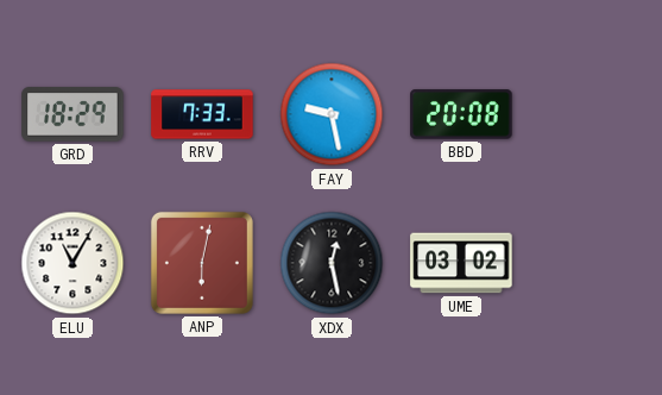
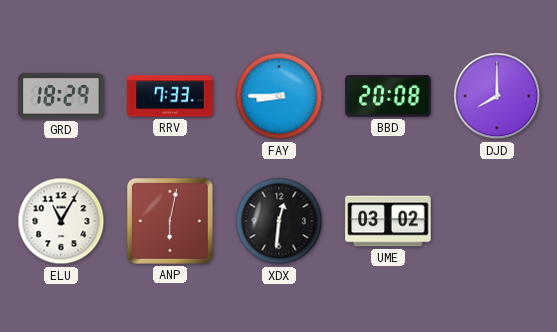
FAY: 9:28 -> 8:45
DJD: none -> 8:00
XDX: 12:28 -> 12:31
